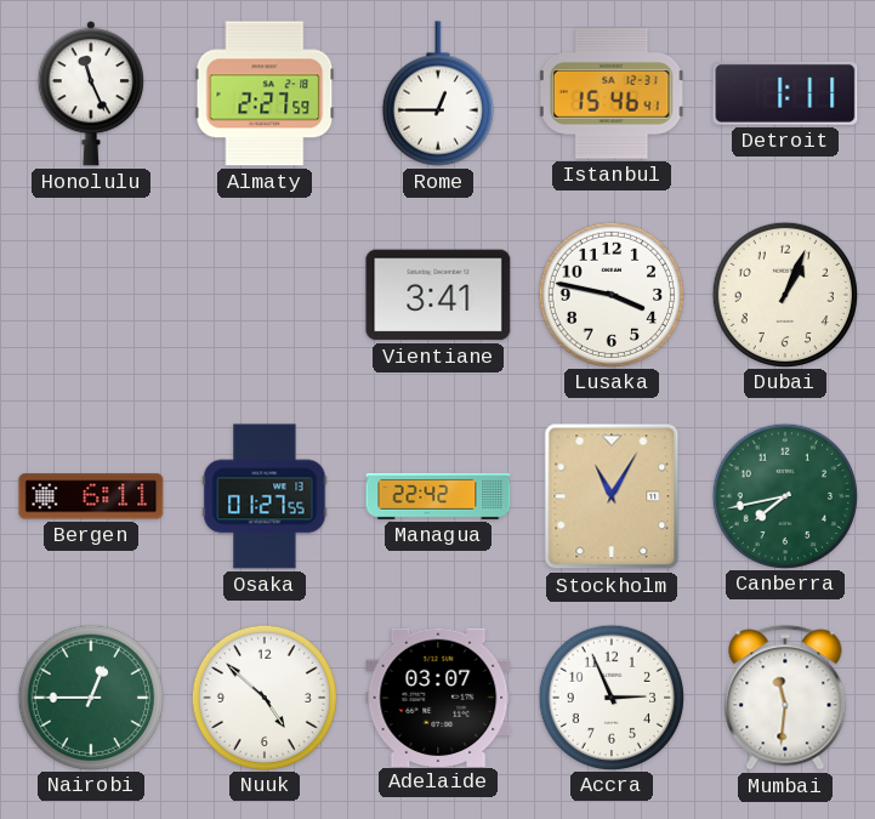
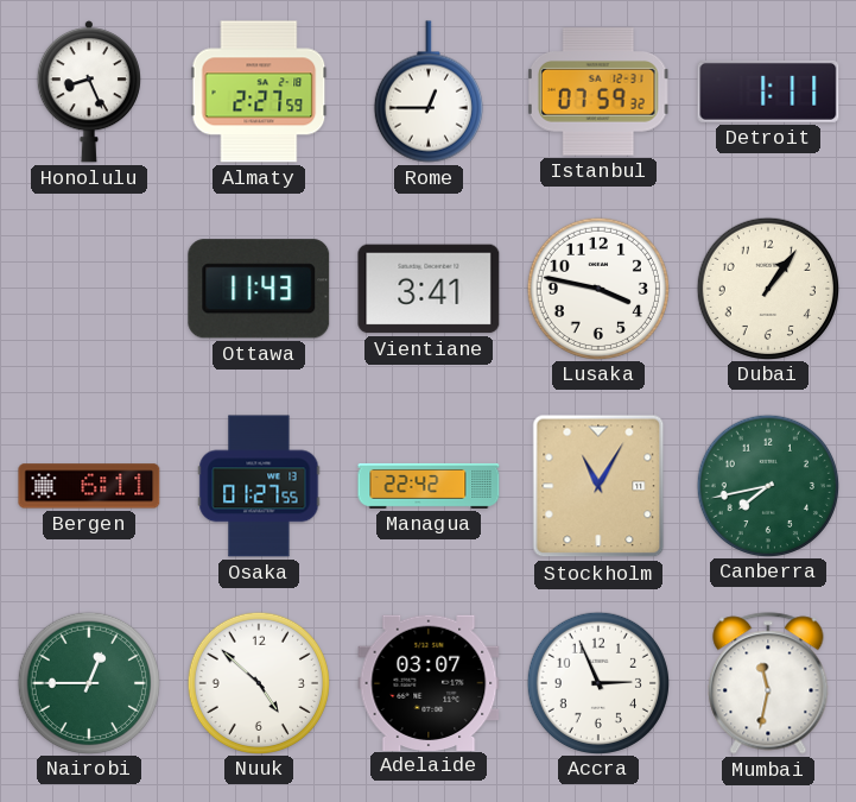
Honolulu: 11:26 -> 8:26
Istanbul: 15:46 -> 07:59
Ottawa: none -> 11:43
Dubai: 1:04 -> 1:06
Mumbai: 11:31 -> 11:32
